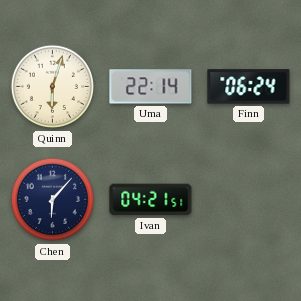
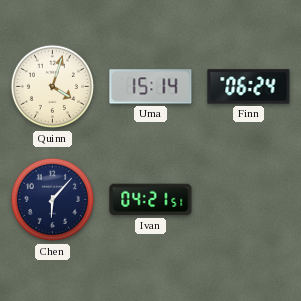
Quinn: 6:03 -> 4:03
Uma: 22:14 -> 15:14
